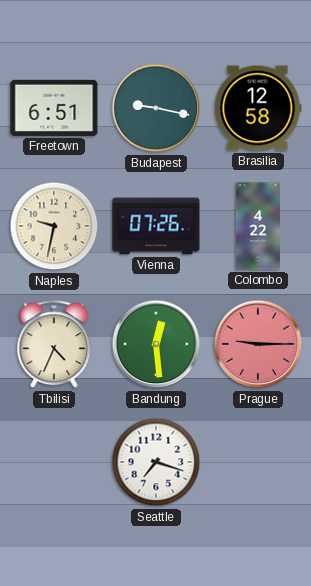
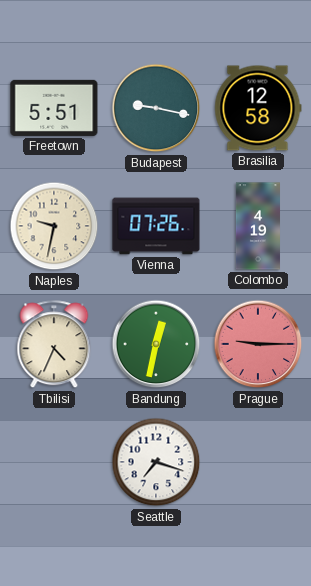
Freetown: 6:51 -> 5:51
Colombo: 4:22 -> 4:19
Bandung: 12:29 -> 12:32
